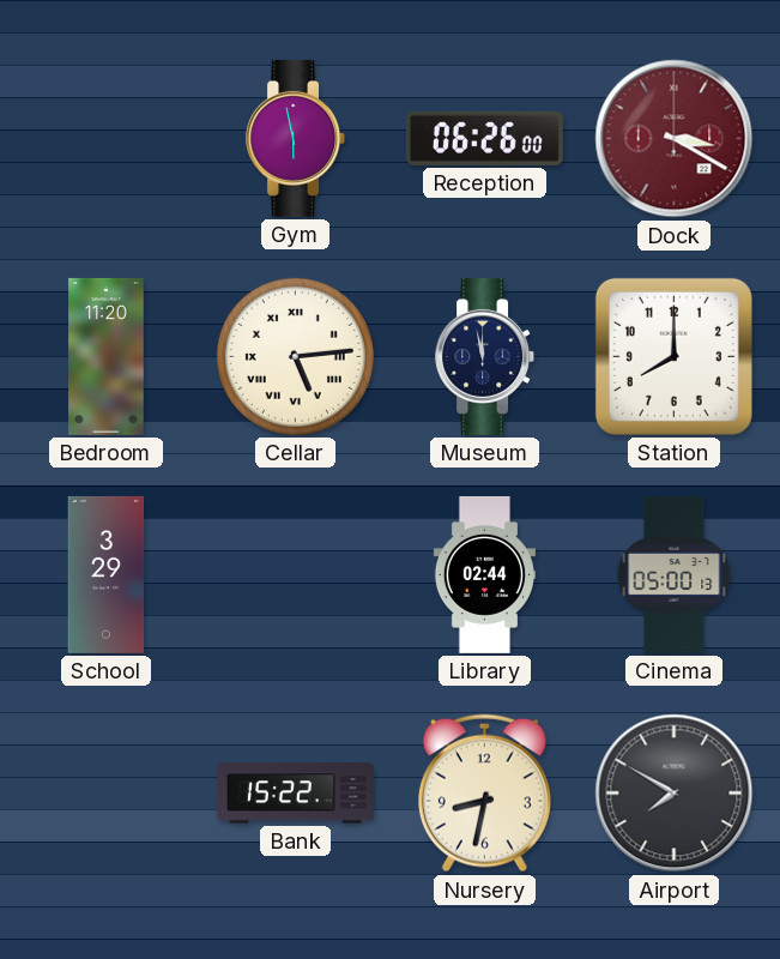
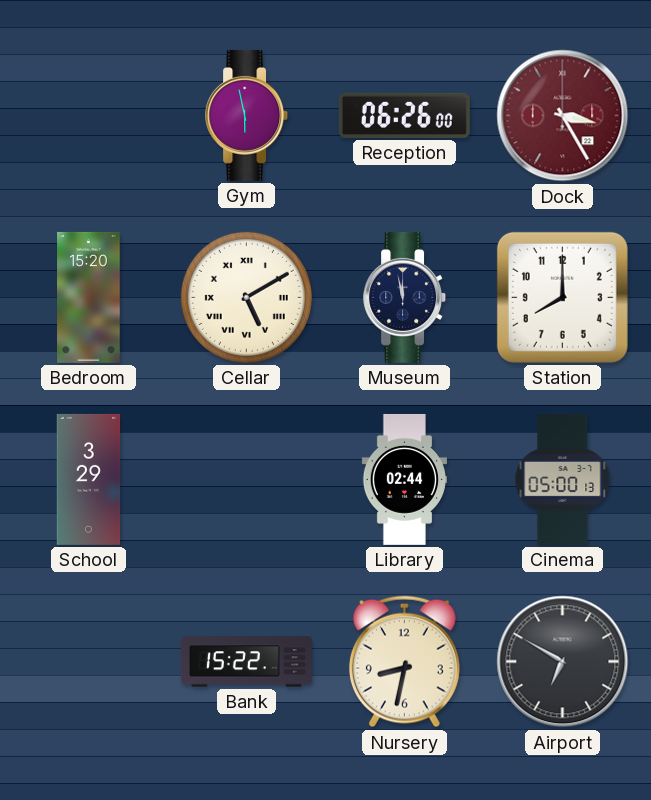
Dock: 3:20 -> 3:25
Bedroom: 11:20 -> 15:20
Cellar: 5:14 -> 5:10
Airport: 7:50 -> 6:50
